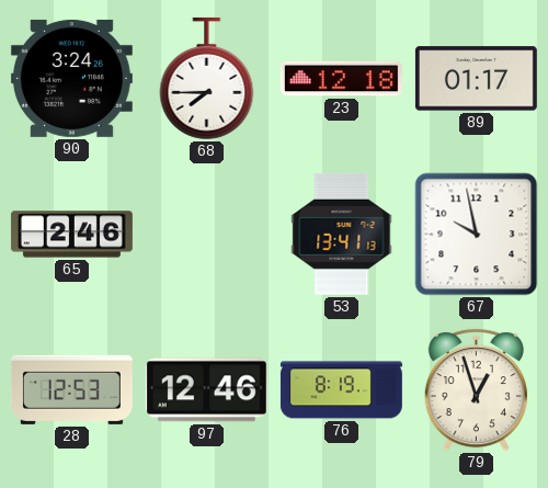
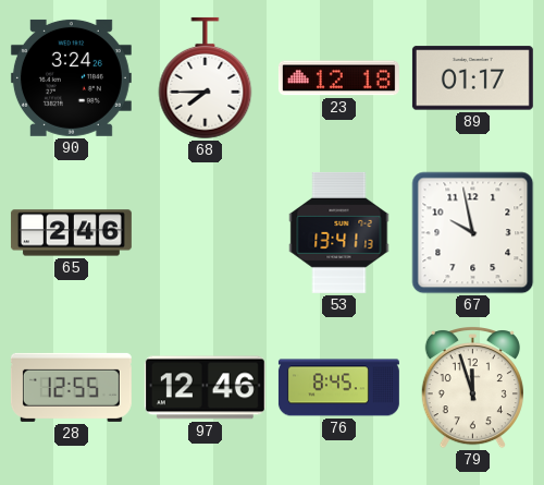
28: 12:53 -> 12:55
76: 8:19 -> 8:45
79: 12:57 -> 11:57
